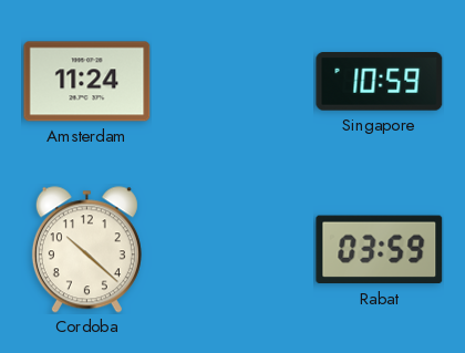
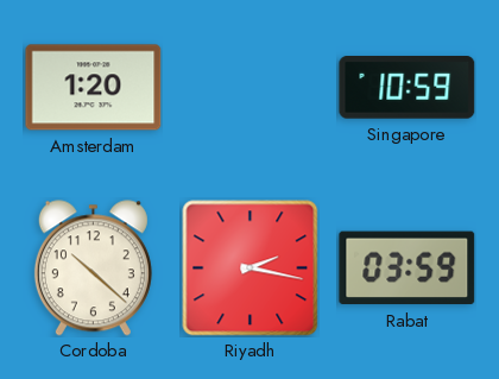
Amsterdam: 11:24 -> 1:20
Riyadh: none -> 2:17
